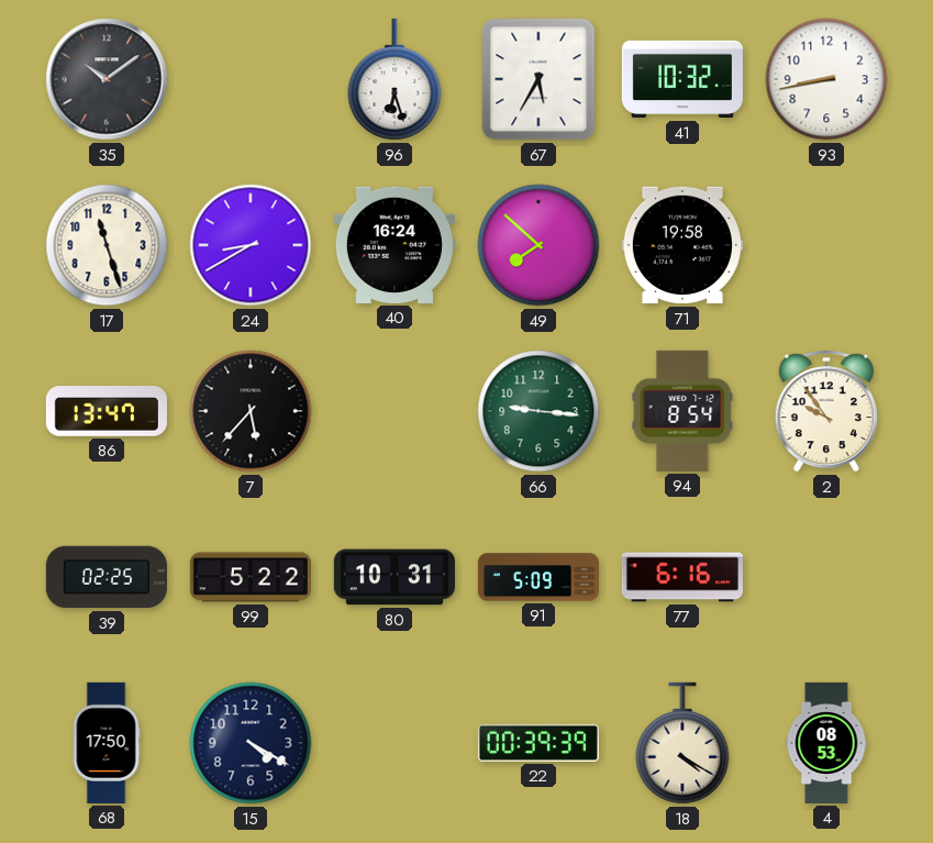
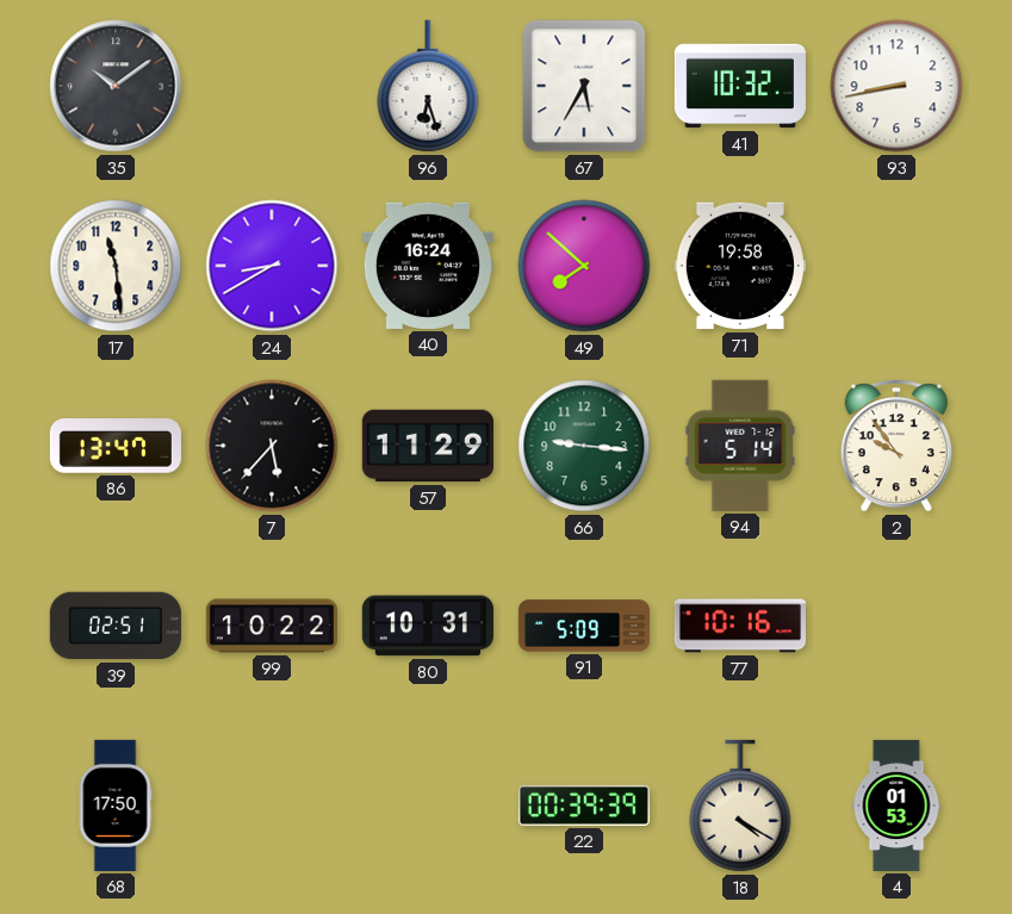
17: 11:27 -> 11:29
57: none -> 11:29
94: 8:54 -> 5:14
39: 02:25 -> 02:51
99: 5:22 -> 10:22
77: 6:16 -> 10:16
15: 4:20 -> none
4: 08:53 -> 01:53
